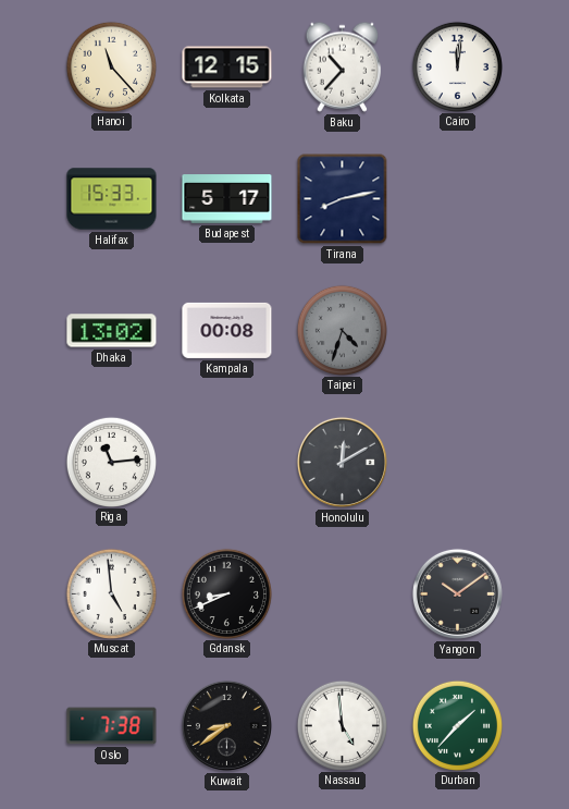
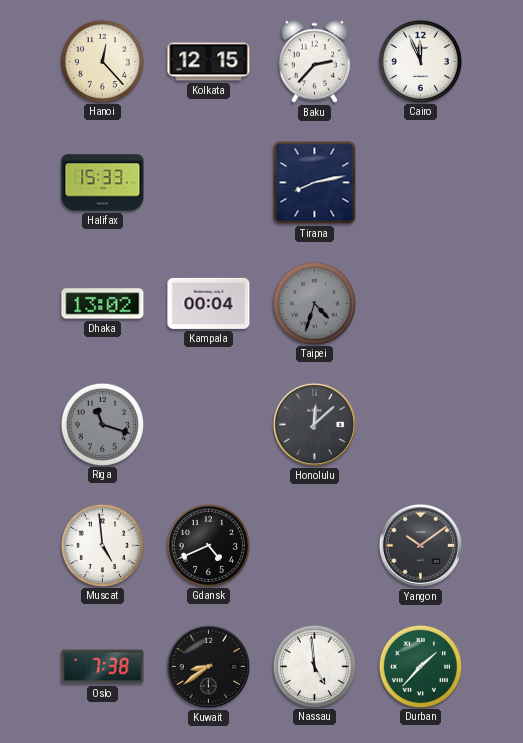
Hanoi: 11:23 -> 12:23
Baku: 10:37 -> 2:37
Cairo: 12:01 -> 11:56
Budapest: 5:17 -> none
Kampala: 00:08 -> 00:04
Riga: 11:14 -> 11:18
Riga dial: white -> grey
Honolulu: 12:10 -> 12:08
Gdansk: 8:41 -> 4:41
